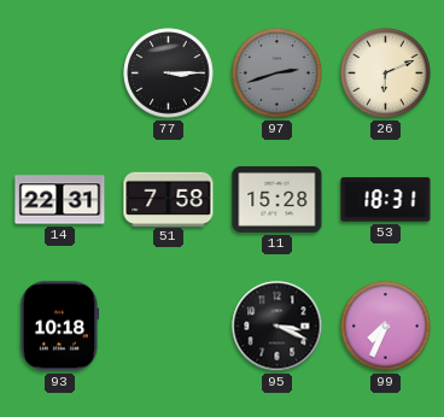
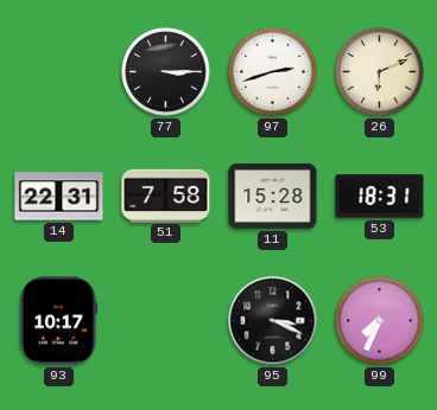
97 dial: grey -> white
93: 10:18 -> 10:17
